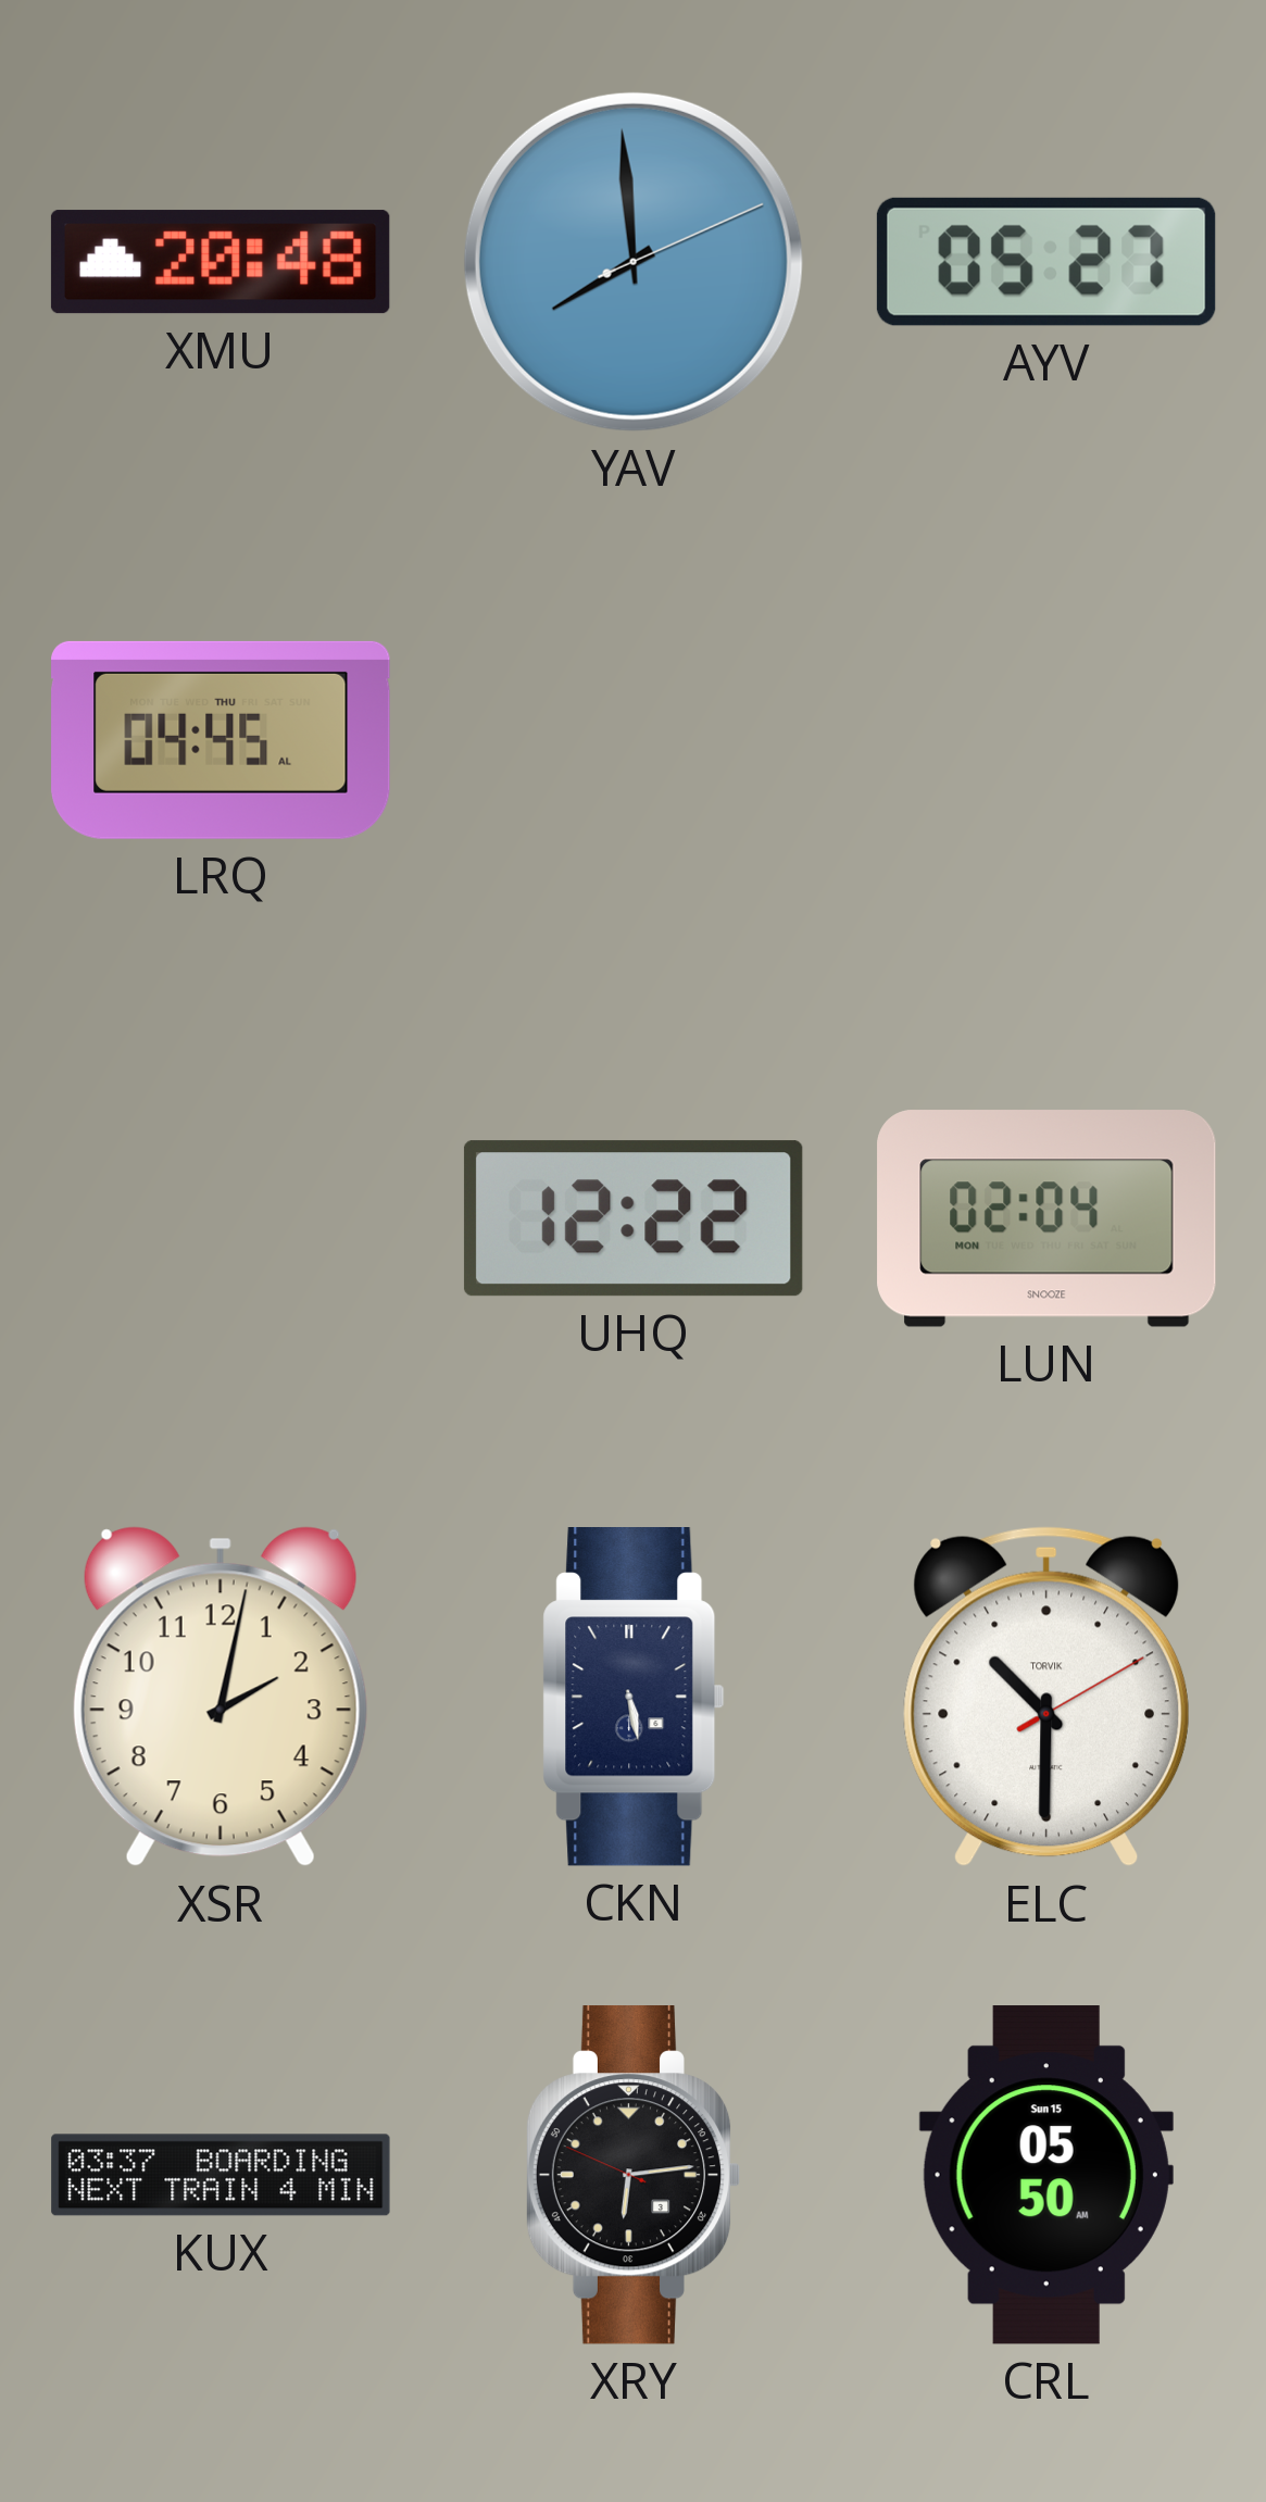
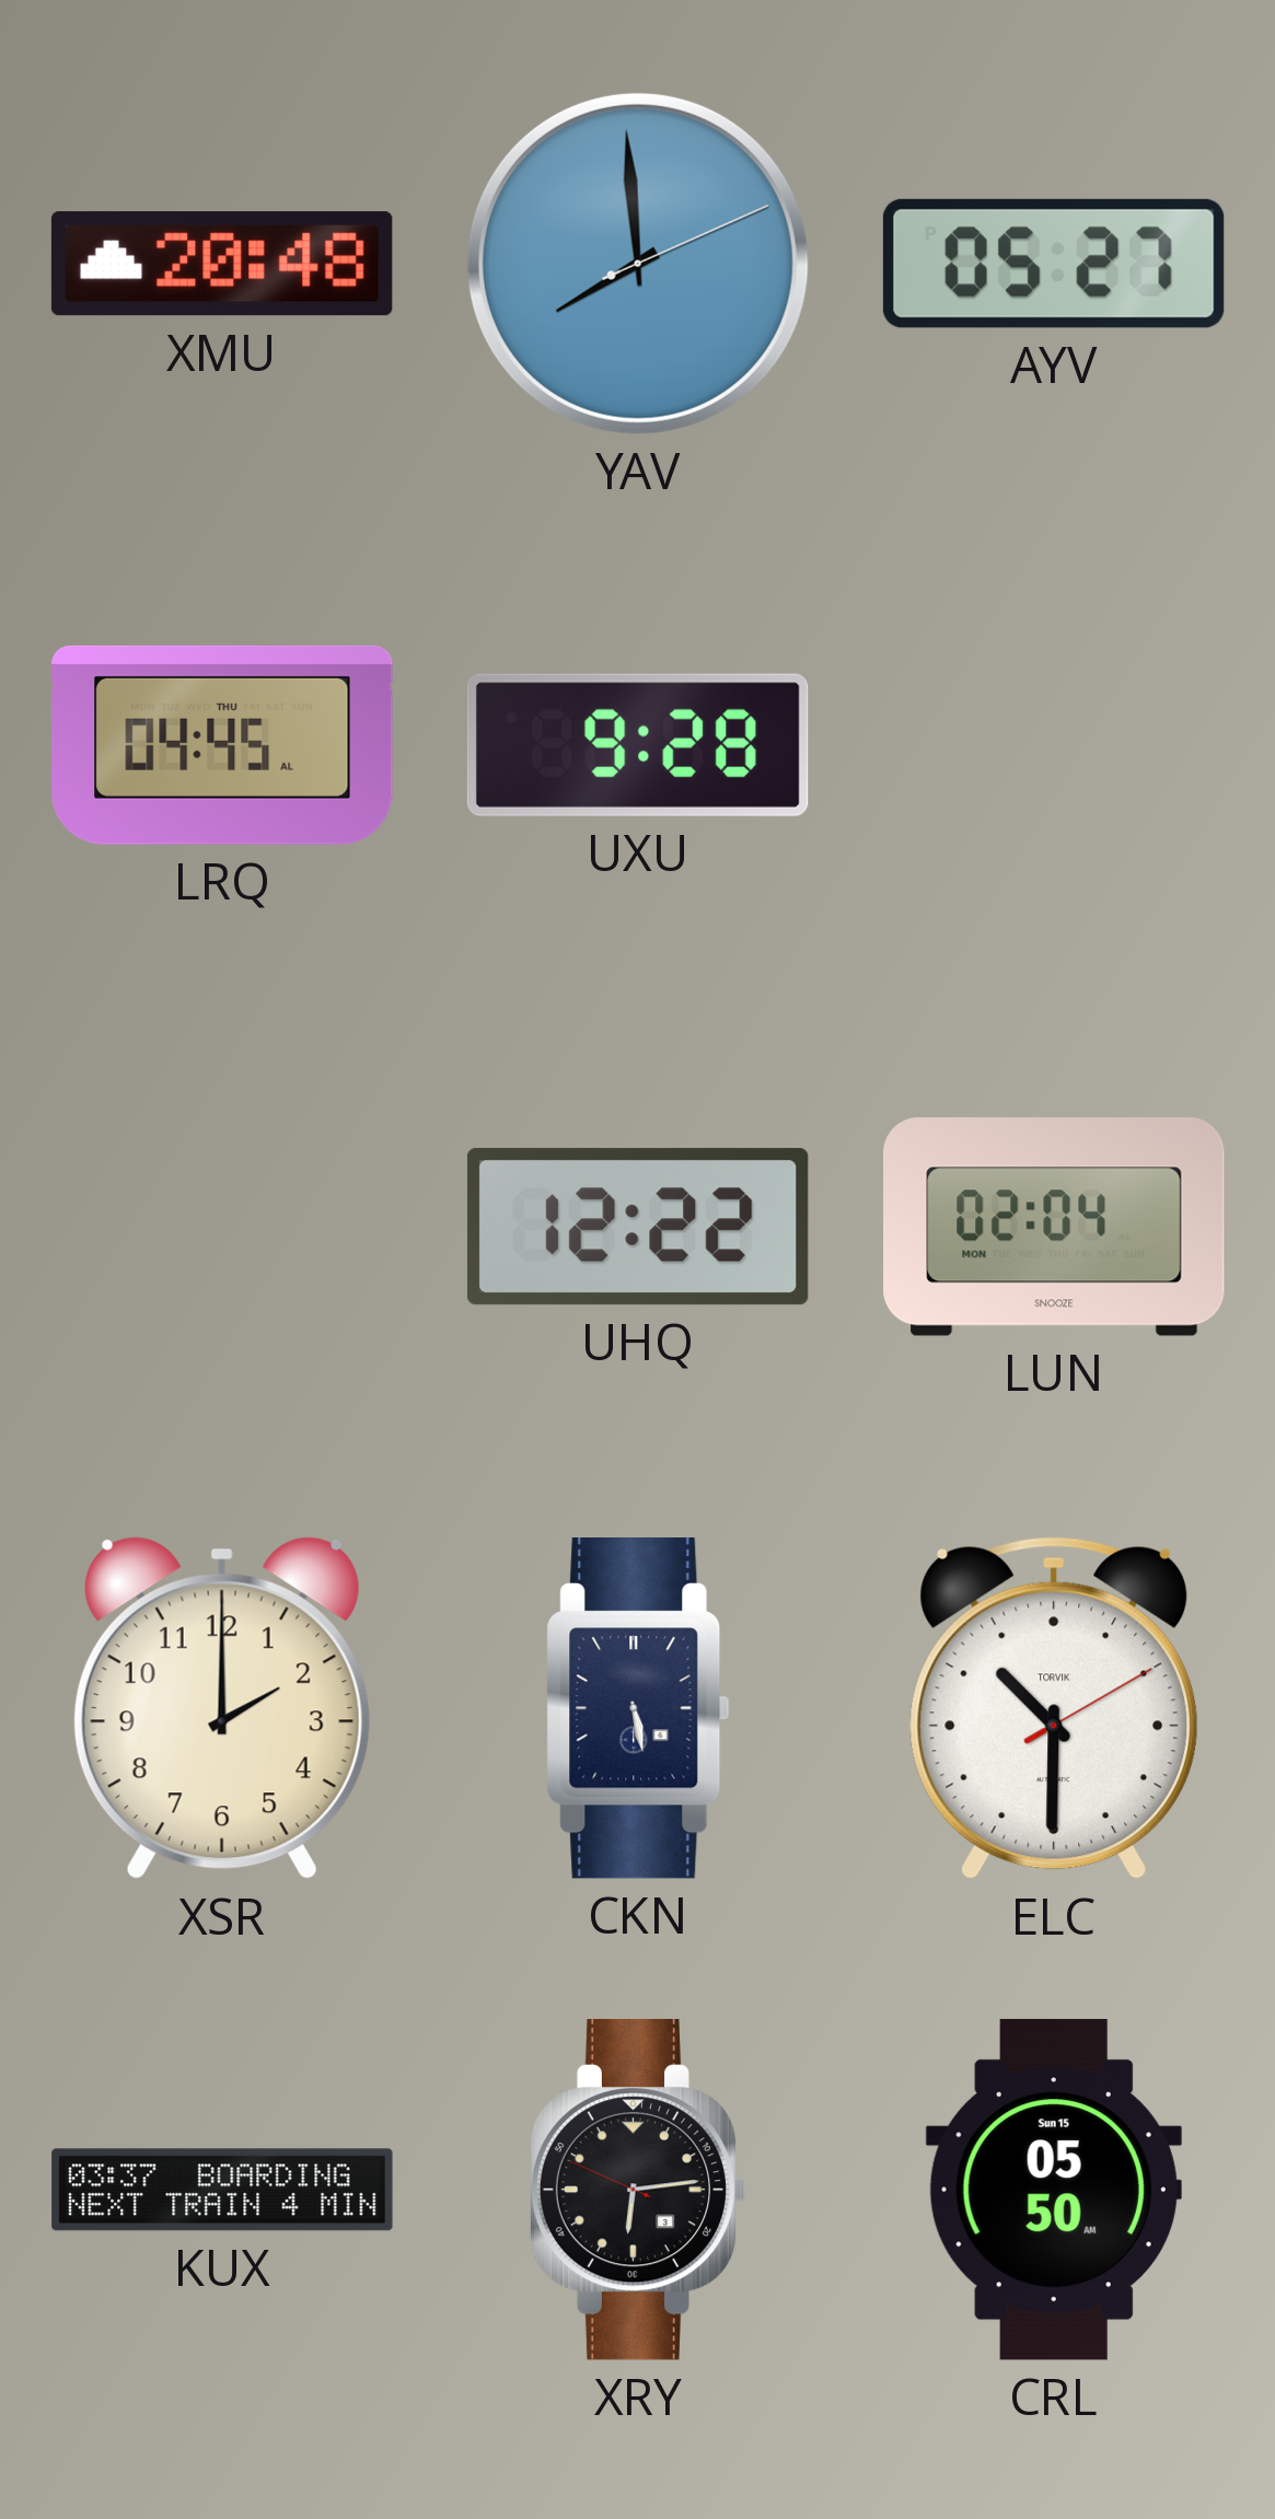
UXU: none -> 9:28
XSR: 2:02 -> 2:00
